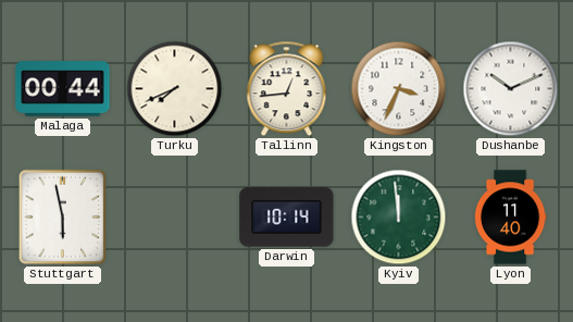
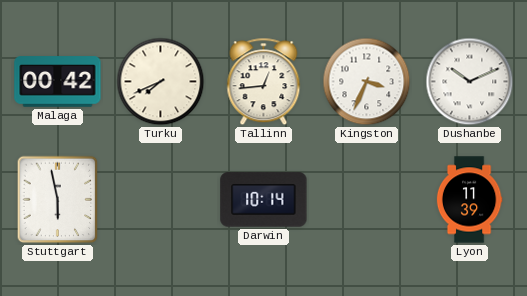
Malaga: 00:44 -> 00:42
Kyiv: 11:59 -> none
Lyon: 11:40 -> 11:39
